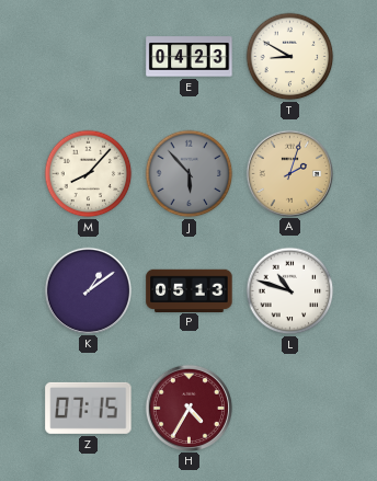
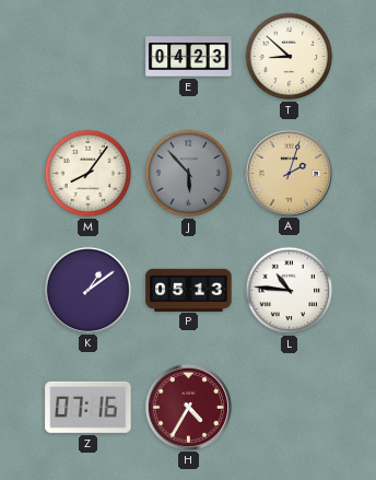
T: 8:50 -> 8:52
M: 8:07 -> 8:06
L: 10:48 -> 10:46
Z: 07:15 -> 07:16
